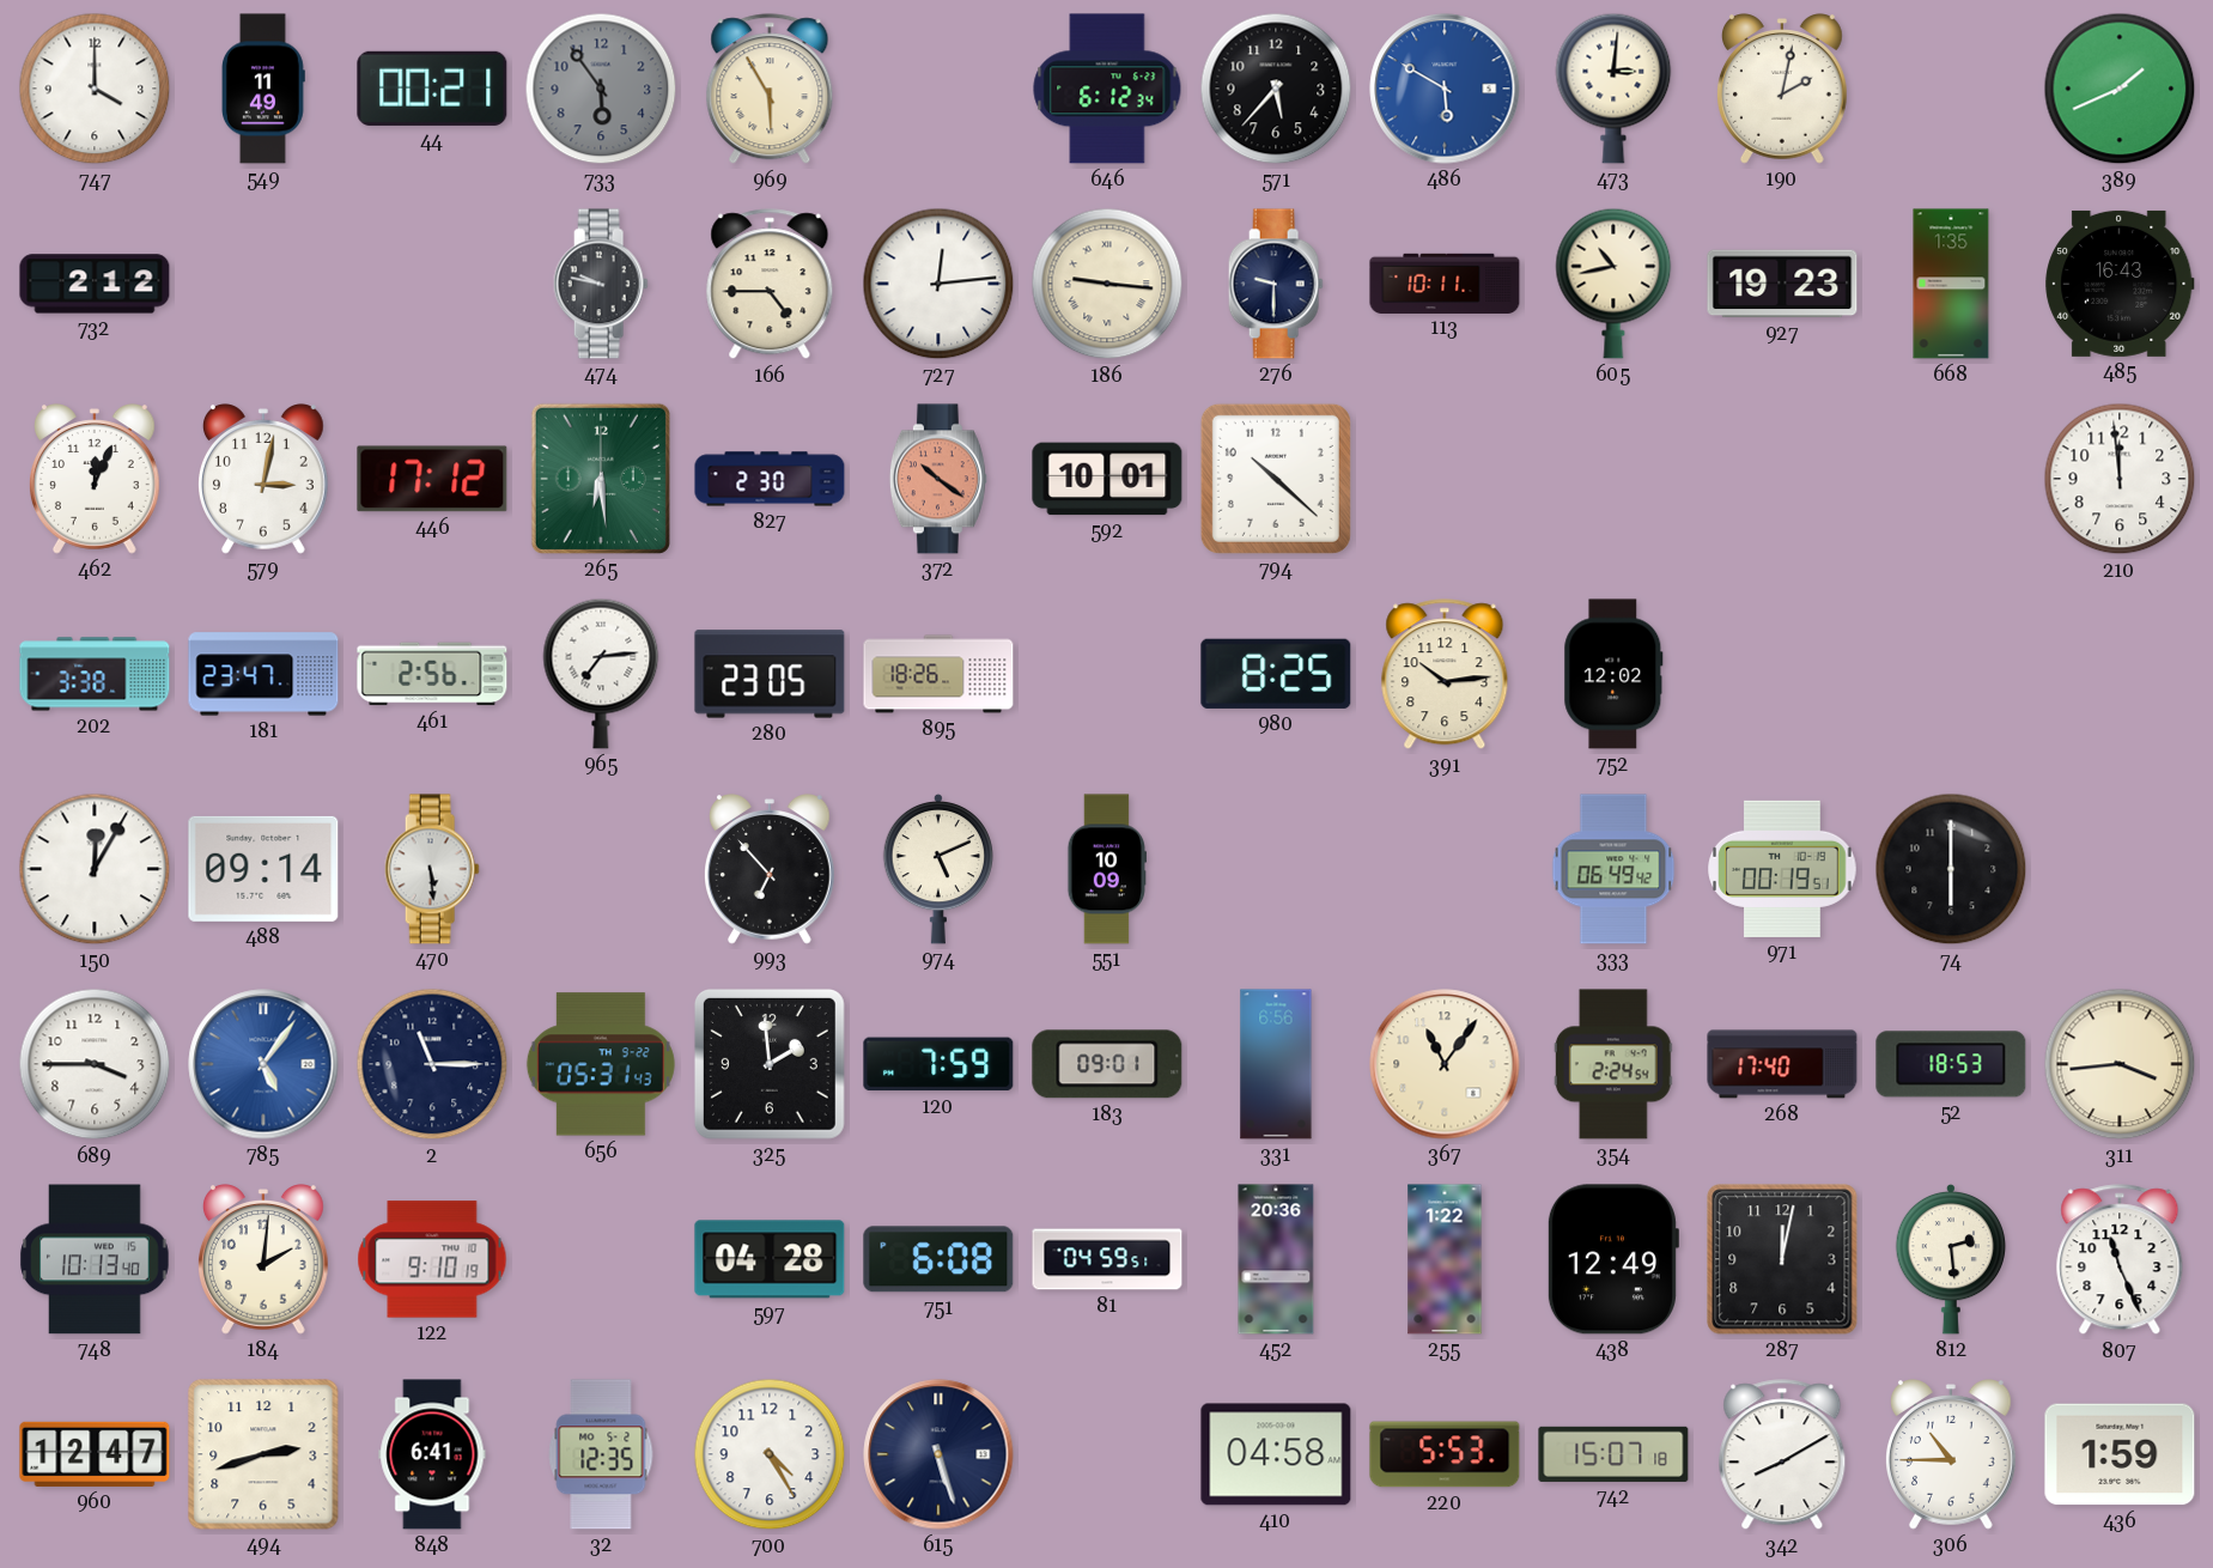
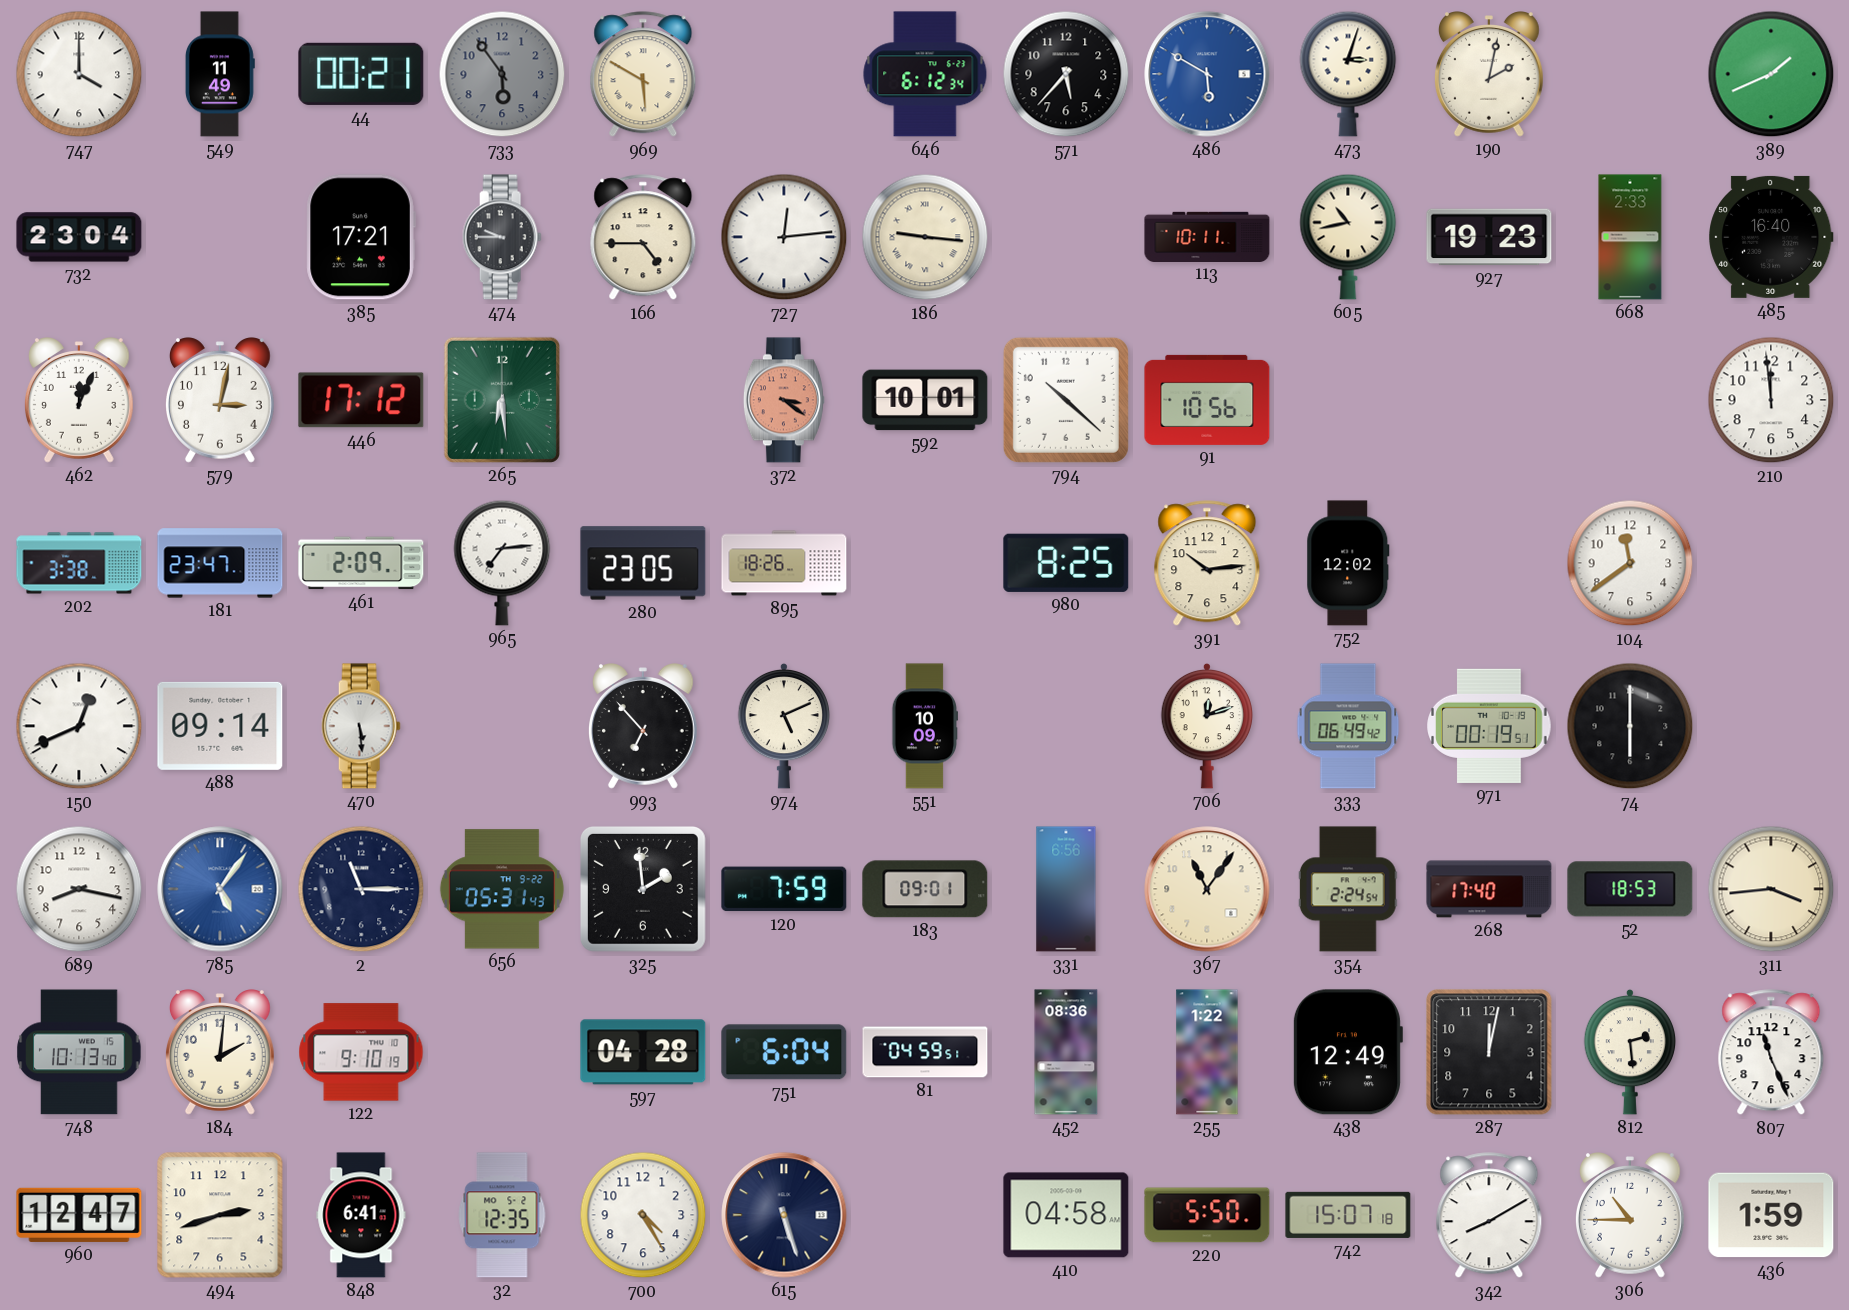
969: 5:55 -> 5:50
473: 3:01 -> 3:03
732: 2:12 -> 23:04
385: none -> 17:21
474: 9:47 -> 9:45
276: 9:30 -> none
668: 1:35 -> 2:33
485: 16:43 -> 16:40
827: 2:30 -> none
372: 10:21 -> 3:21
91: none -> 10:56
461: 2:56 -> 2:09
104: none -> 11:39
150: 12:05 -> 12:41
706: none -> 12:12
689: 3:45 -> 8:17
751: 6:08 -> 6:04
452: 20:36 -> 08:36
220: 5:53 -> 5:50
